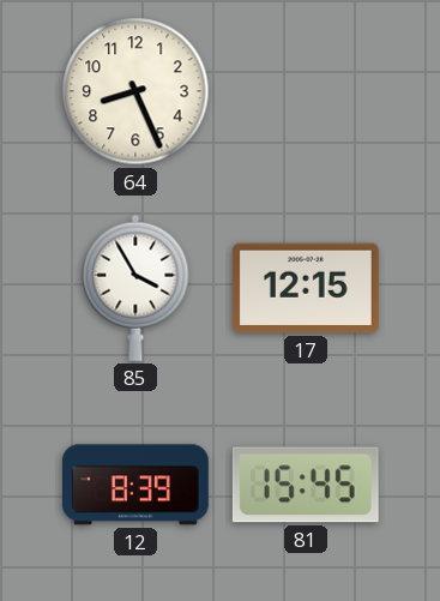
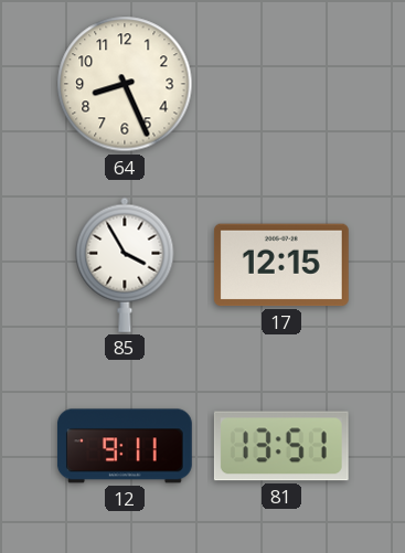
12: 8:39 -> 9:11
81: 15:45 -> 13:51
